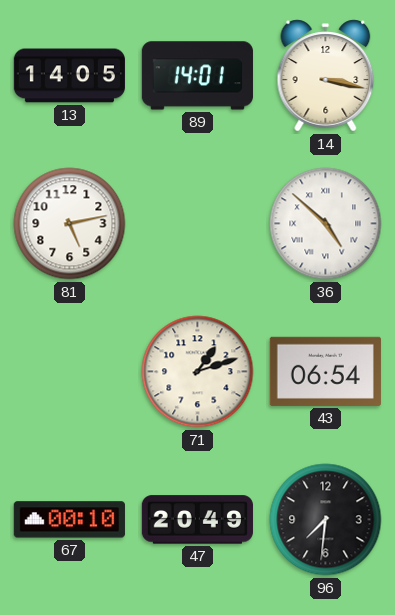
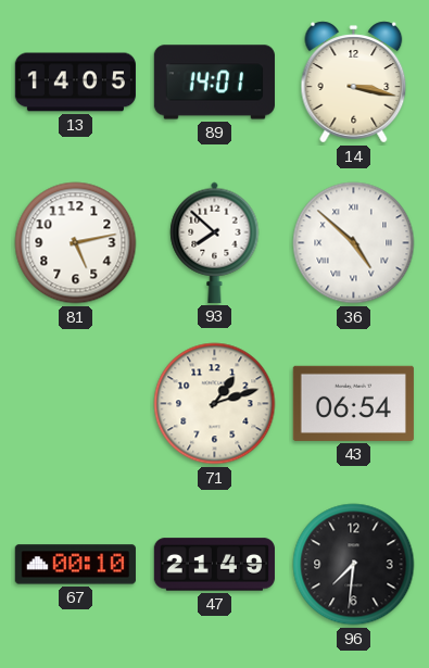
93: none -> 7:52
47: 20:49 -> 21:49
